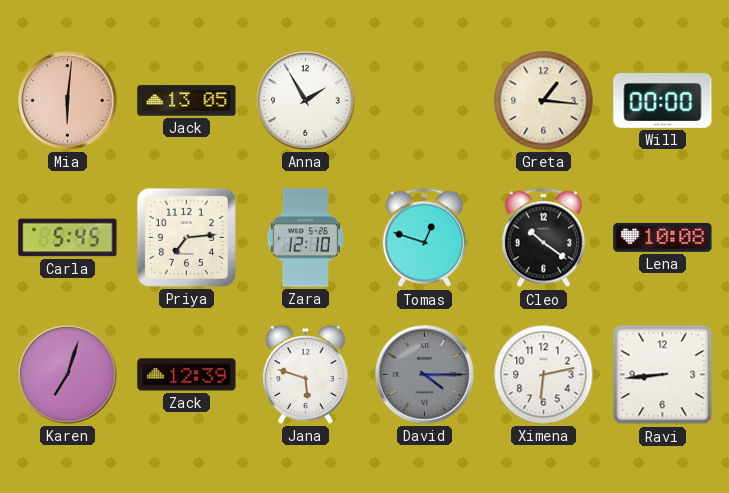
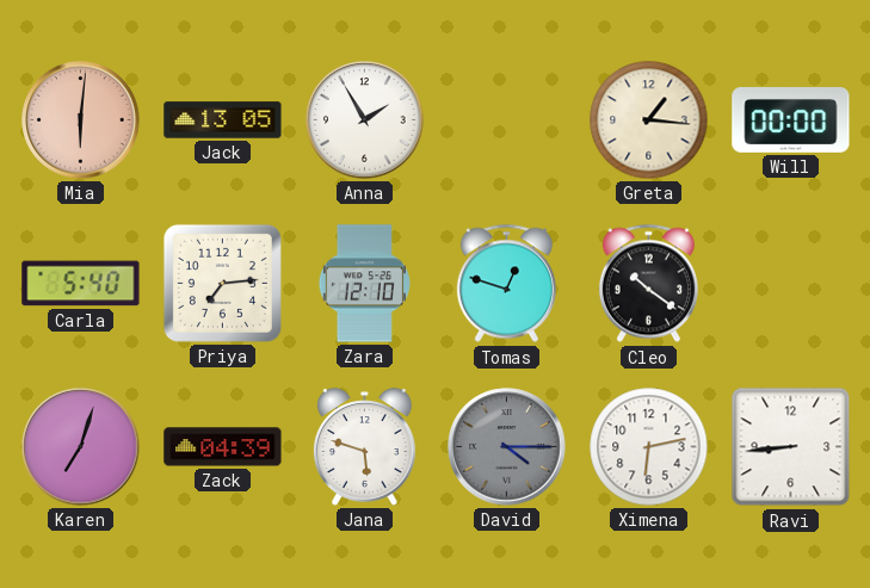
Carla: 5:45 -> 5:40
Lena: 10:08 -> none
Zack: 12:39 -> 04:39
